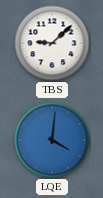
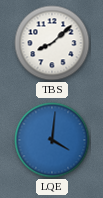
TBS: 9:08 -> 8:08
